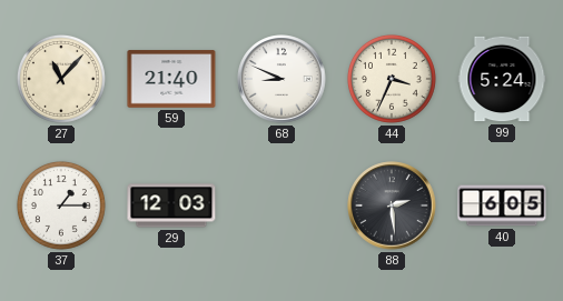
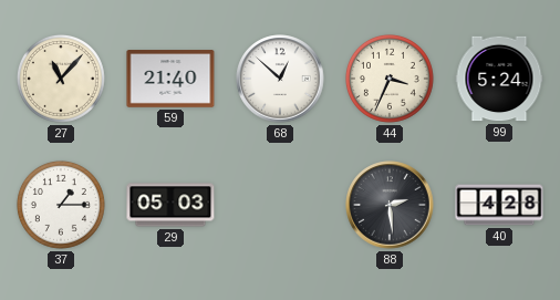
68: 8:49 -> 12:52
29: 12:03 -> 05:03
40: 6:05 -> 4:28
